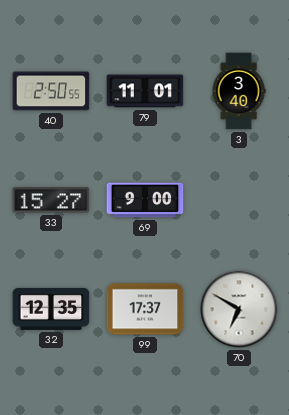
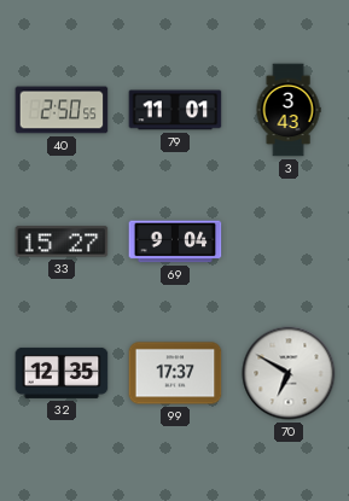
3: 3:40 -> 3:43
69: 9:00 -> 9:04
